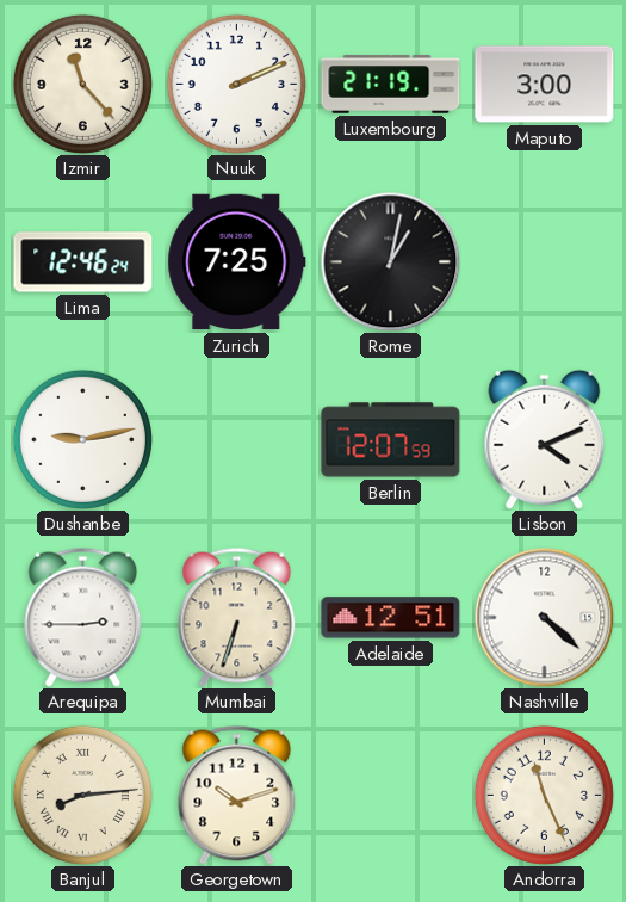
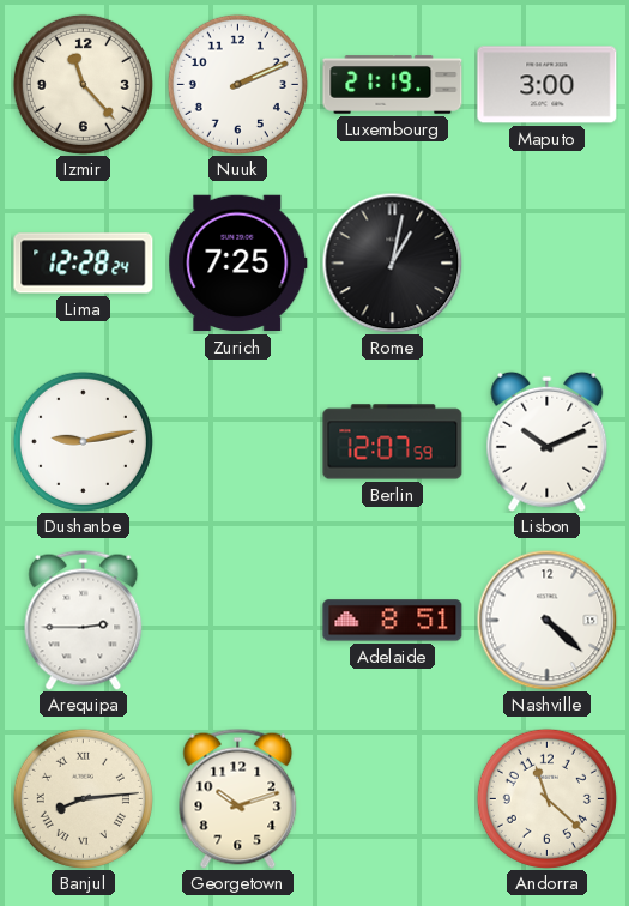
Lima: 12:46 -> 12:28
Lisbon: 4:11 -> 10:11
Mumbai: 6:33 -> none
Adelaide: 12:51 -> 8:51
Andorra: 11:26 -> 11:22
